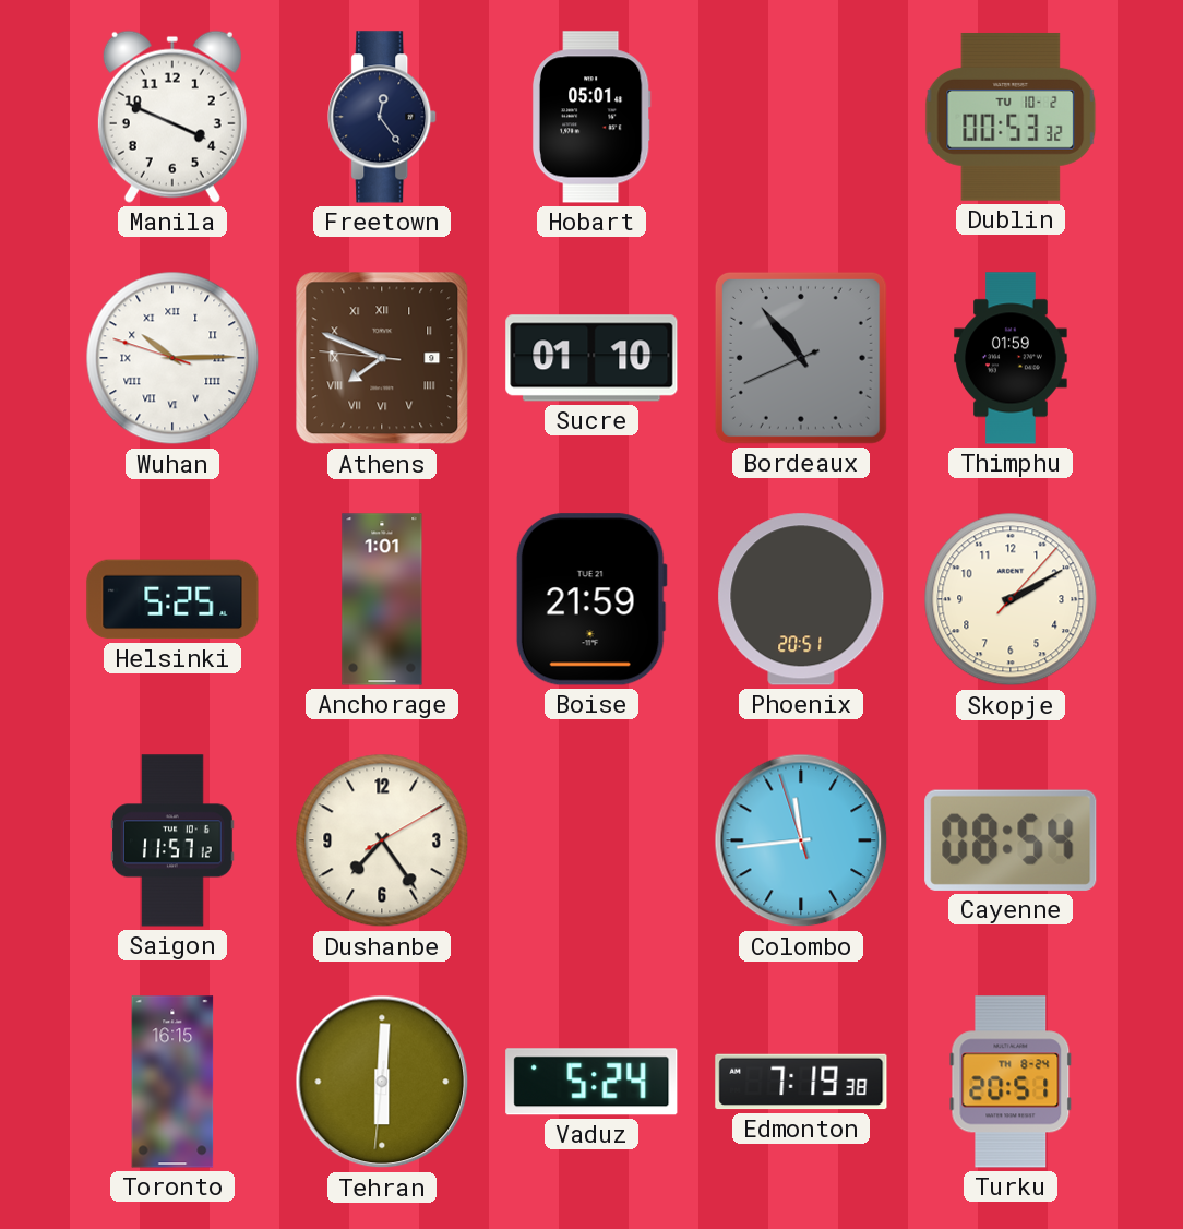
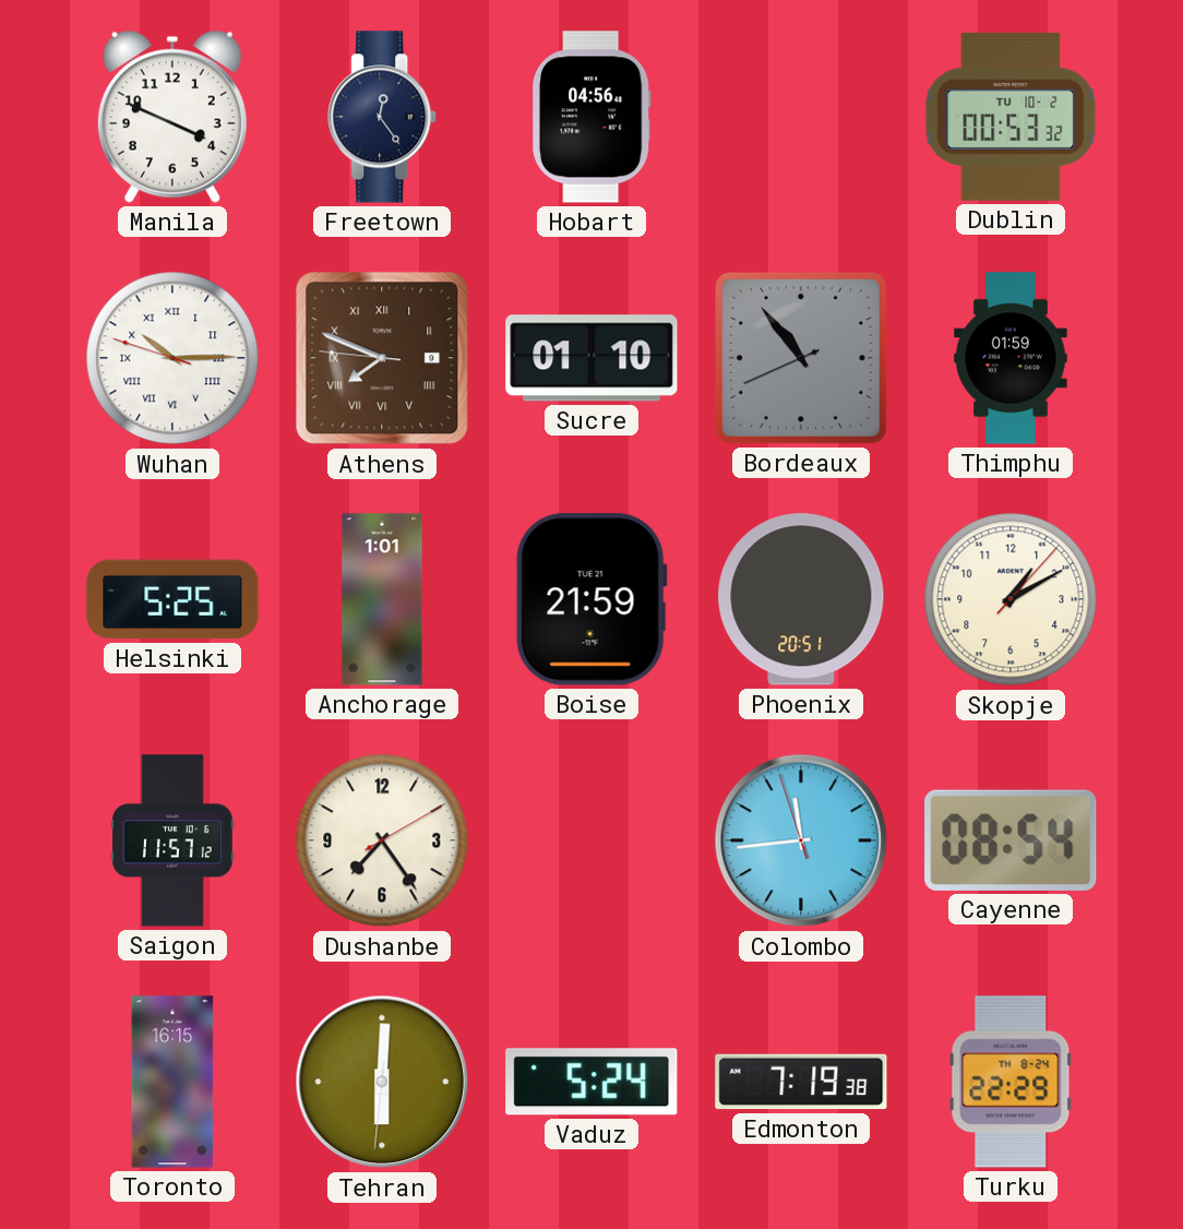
Hobart: 05:01 -> 04:56
Skopje: 2:10 -> 1:10
Turku: 20:51 -> 22:29
